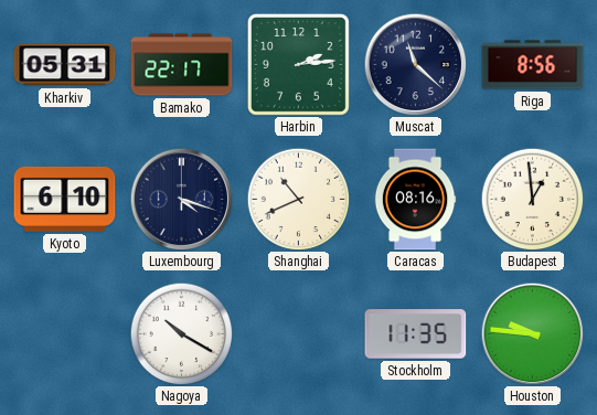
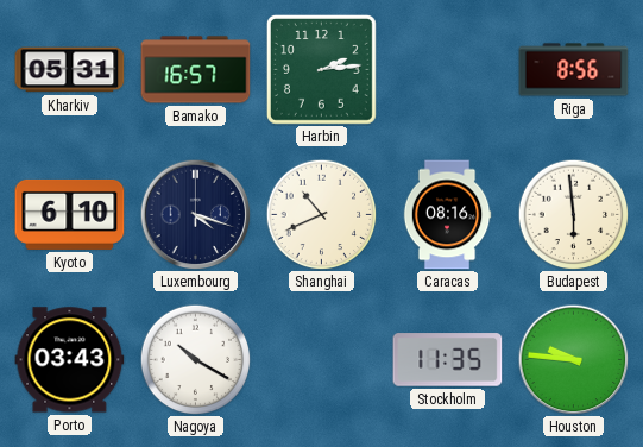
Bamako: 22:17 -> 16:57
Muscat: 11:22 -> none
Budapest: 12:59 -> 5:59
Porto: none -> 03:43
